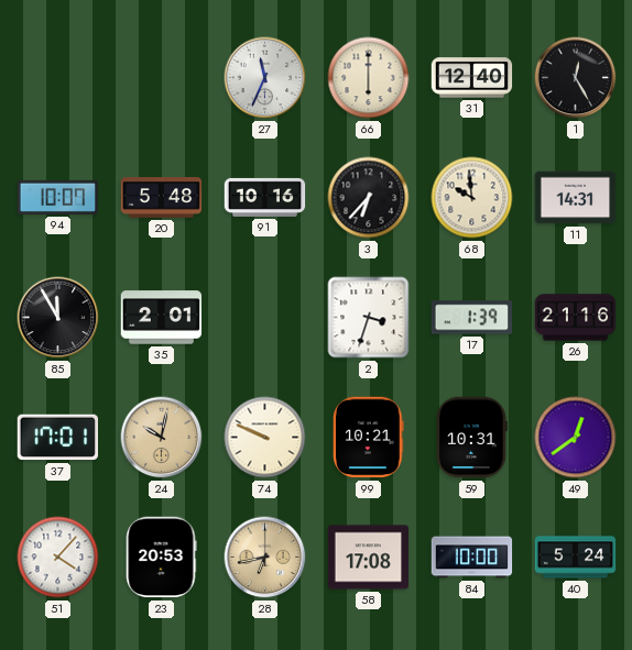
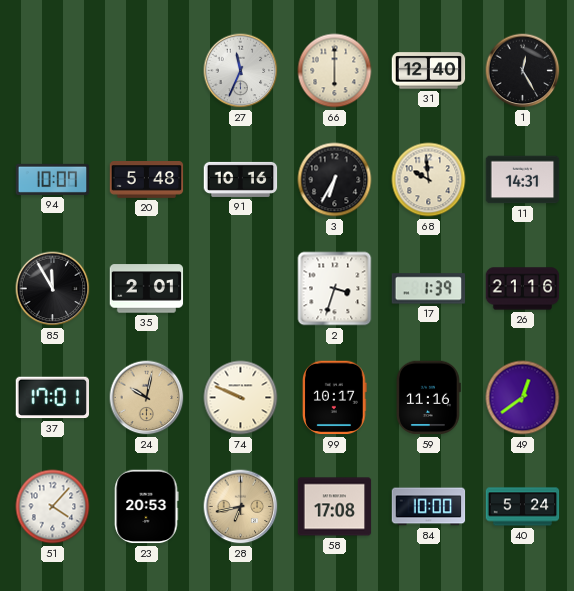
3: 6:37 -> 6:35
99: 10:21 -> 10:17
59: 10:31 -> 11:16
